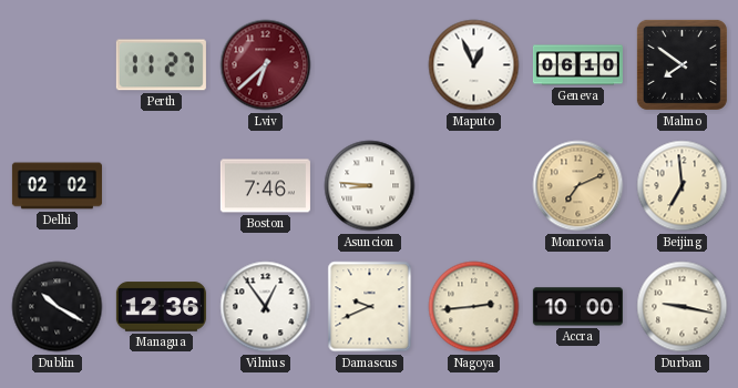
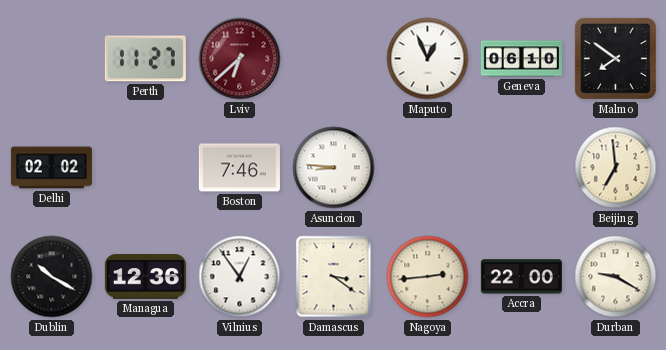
Monrovia: 7:11 -> none
Damascus: 9:41 -> 3:21
Accra: 10:00 -> 22:00
Durban: 9:17 -> 9:20
